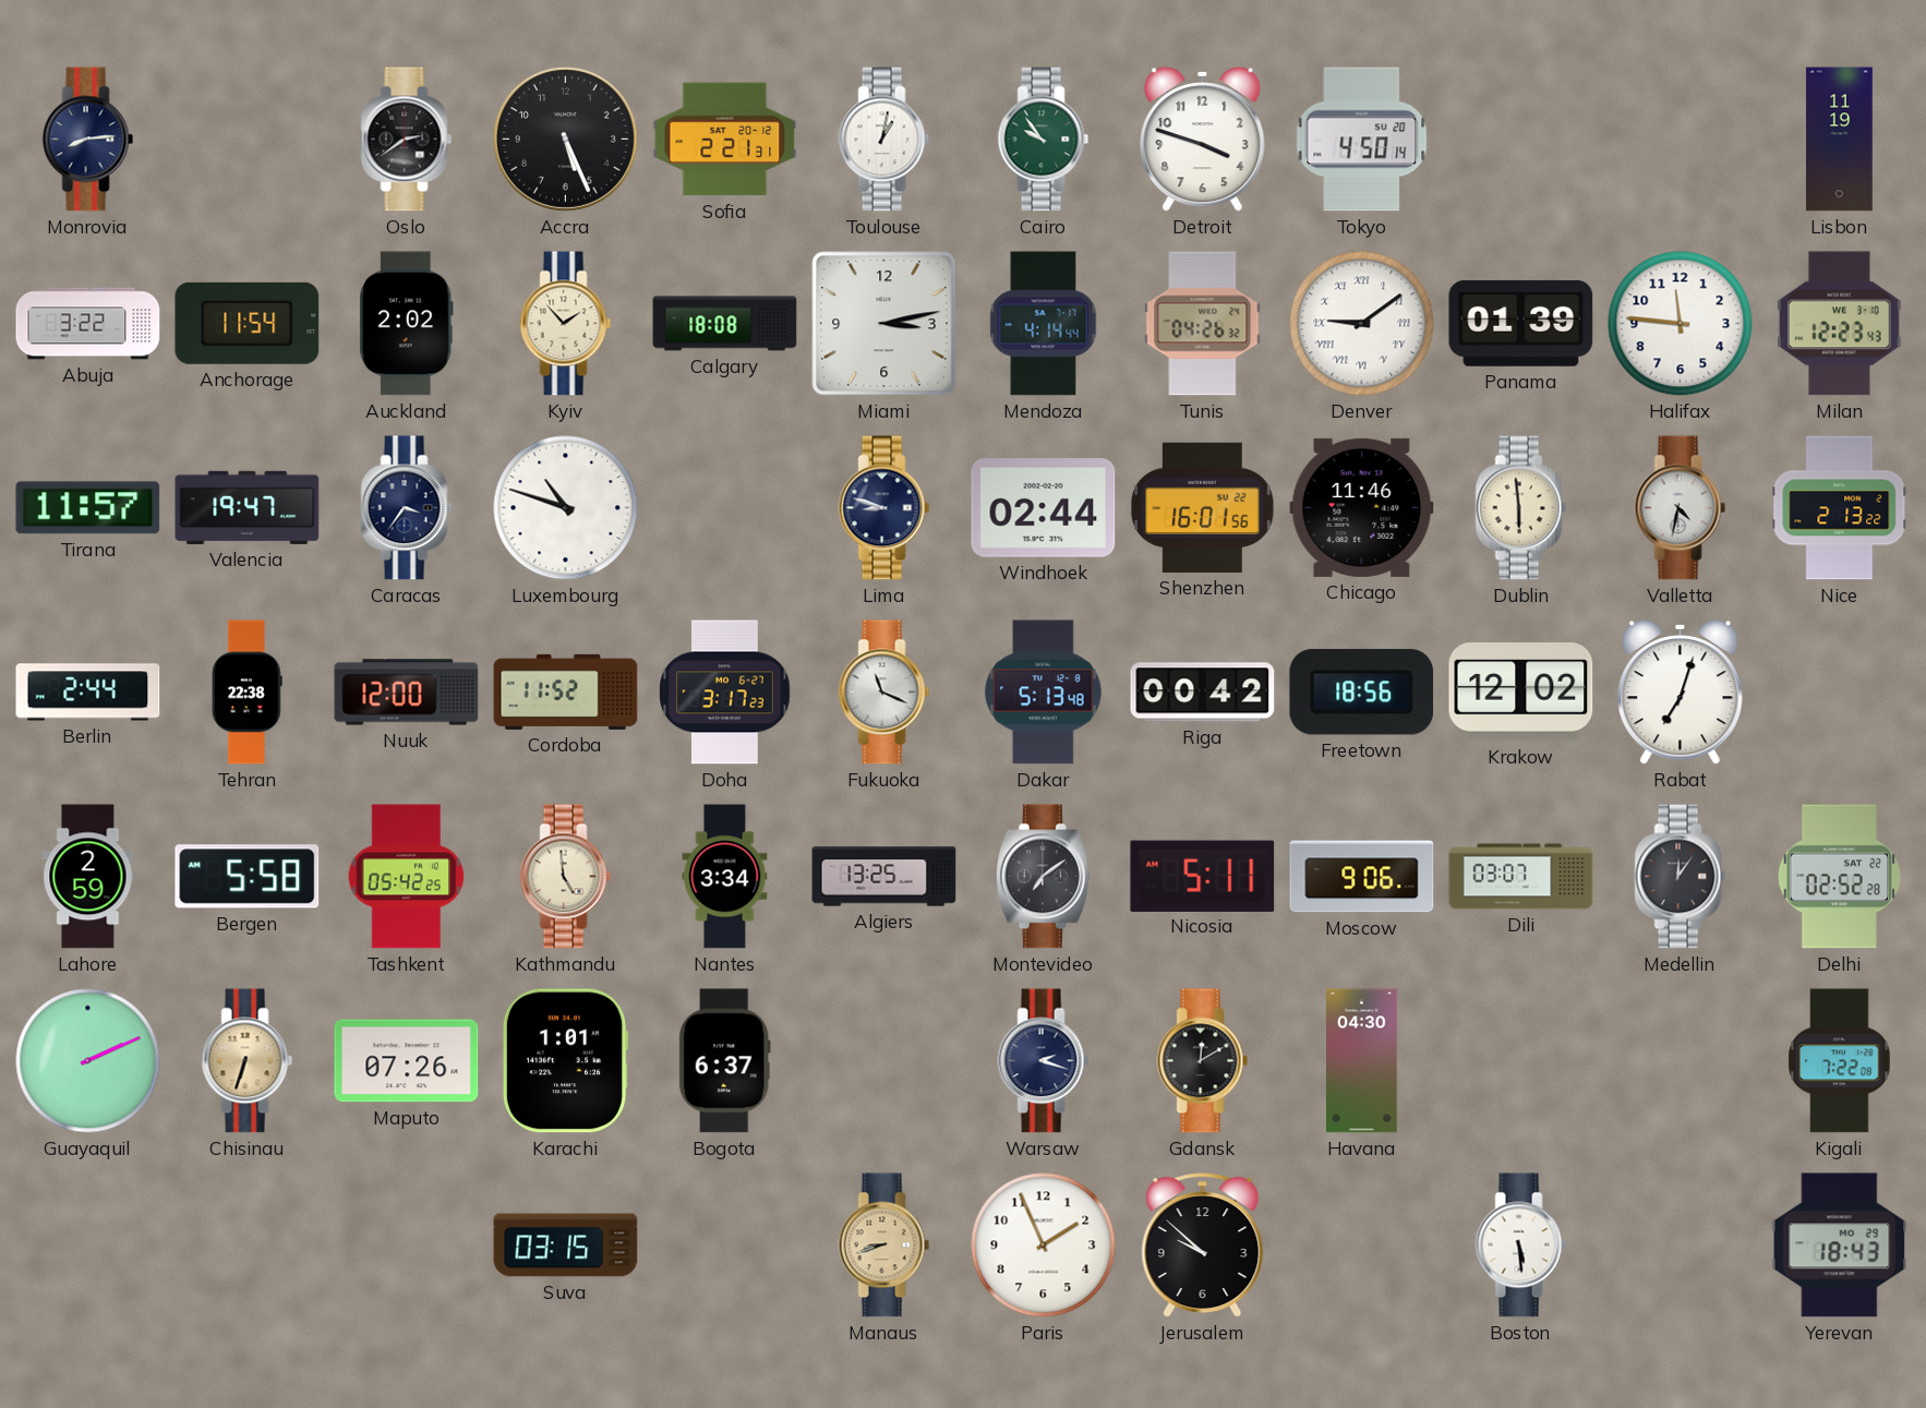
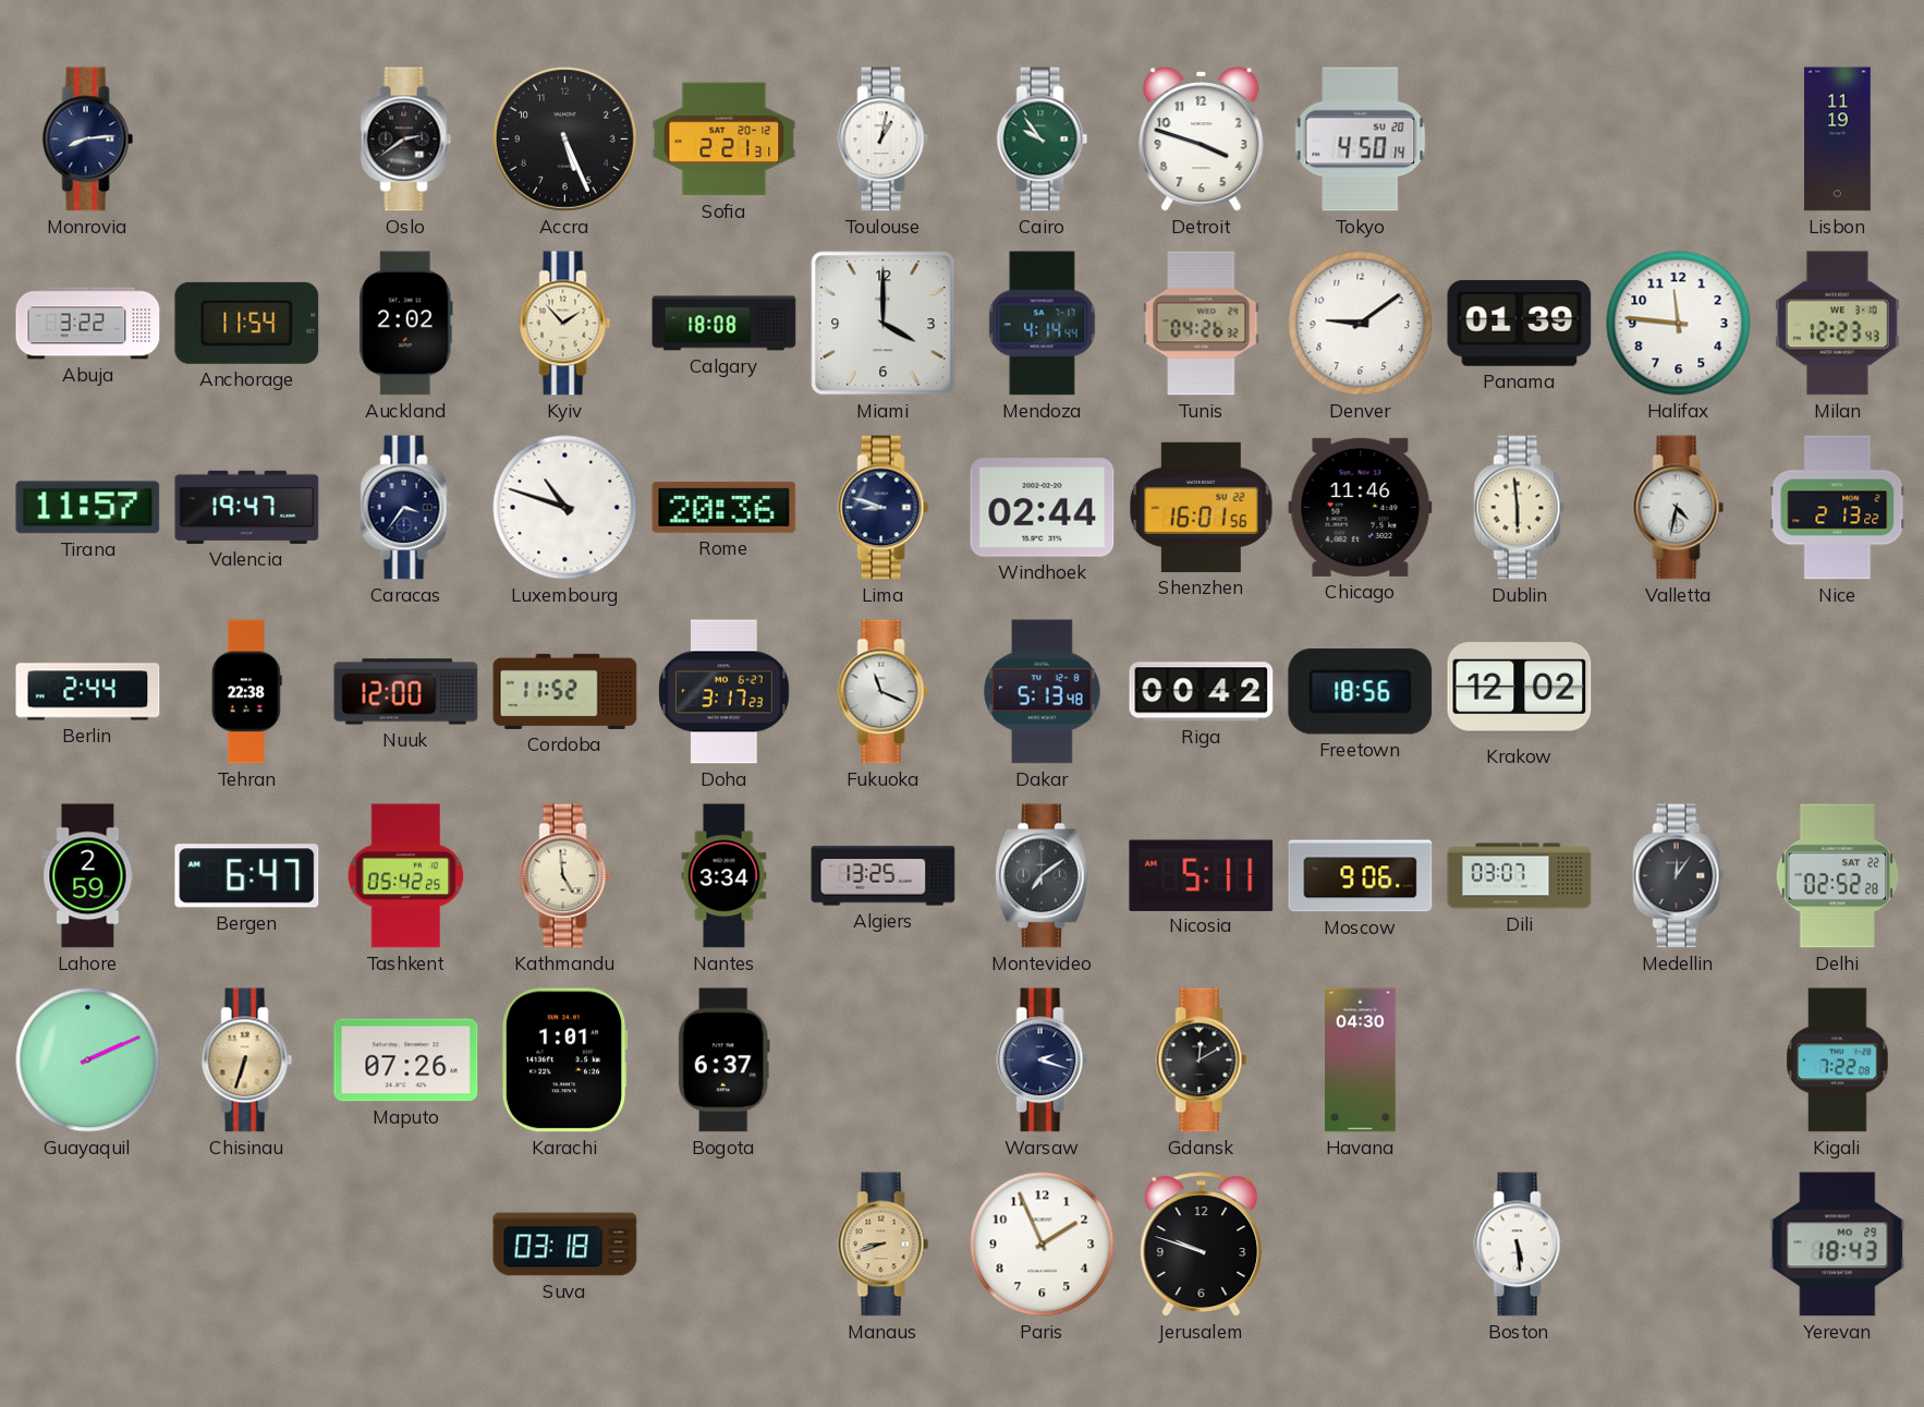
Miami: 3:13 -> 4:00
Denver numerals: Roman -> Arabic
Rome: none -> 20:36
Rabat: 7:03 -> none
Bergen: 5:58 -> 6:47
Suva: 03:15 -> 03:18
Jerusalem: 9:52 -> 9:48
